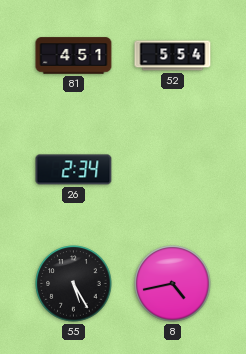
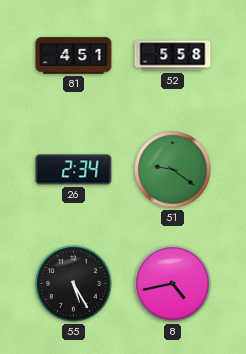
52: 5:54 -> 5:58
51: none -> 9:21
